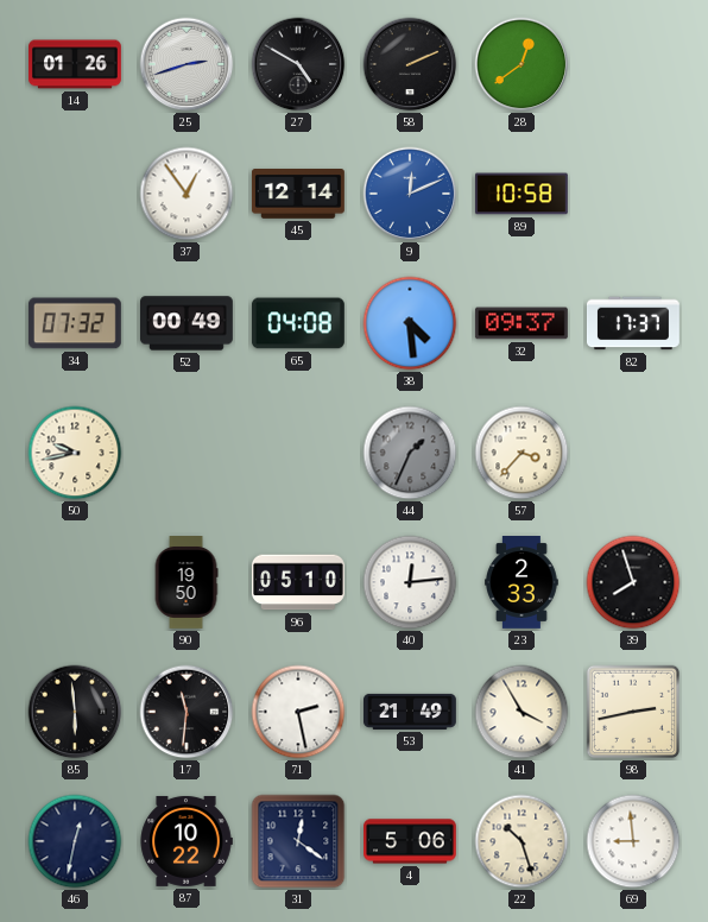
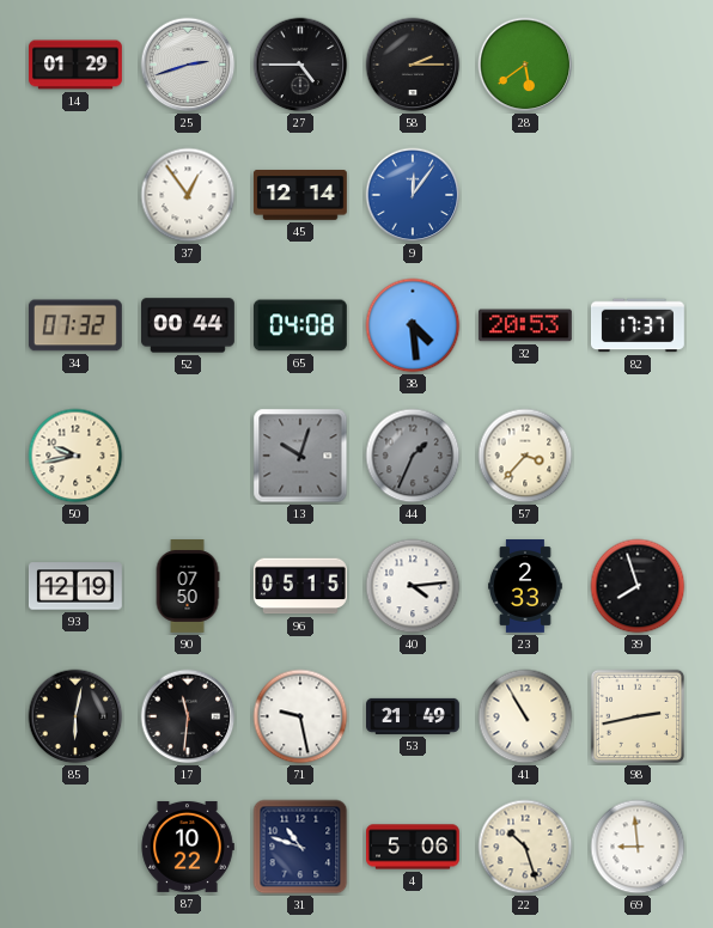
14: 01:26 -> 01:29
27: 4:50 -> 4:45
58: 2:11 -> 2:15
28: 12:39 -> 5:39
9: 12:11 -> 12:06
89: 10:58 -> none
52: 00:49 -> 00:44
32: 09:37 -> 20:53
13: none -> 10:03
93: none -> 12:19
90: 19:50 -> 07:50
96: 05:10 -> 05:15
40: 12:14 -> 4:14
85: 5:59 -> 6:02
71: 2:28 -> 9:28
41: 3:55 -> 10:55
46: 12:32 -> none
31: 12:21 -> 10:48
